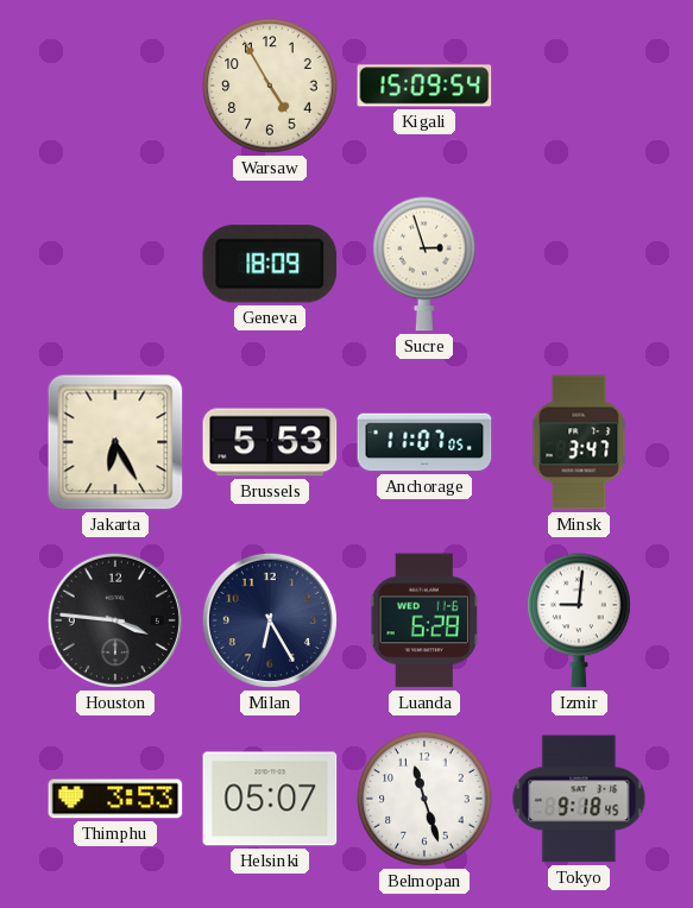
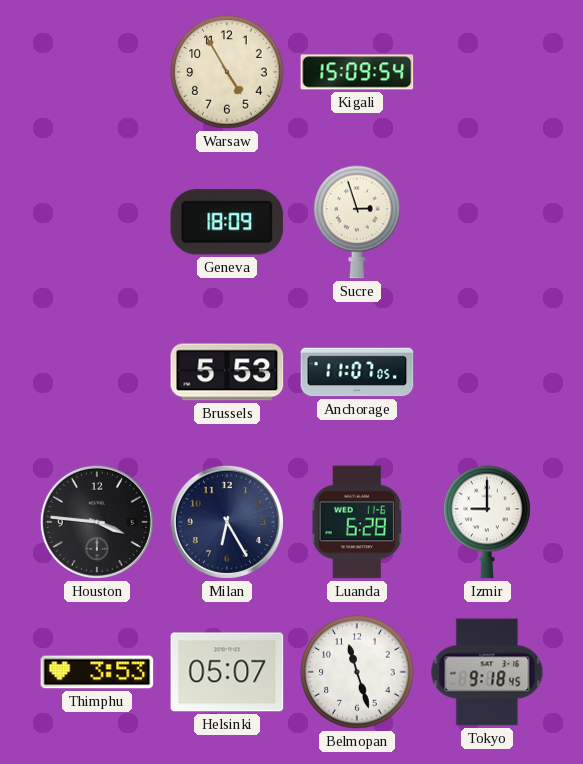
Jakarta: 6:25 -> none
Minsk: 3:47 -> none
Izmir: 9:01 -> 9:00
